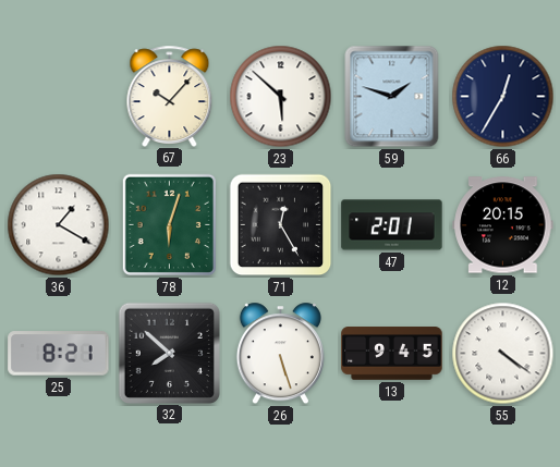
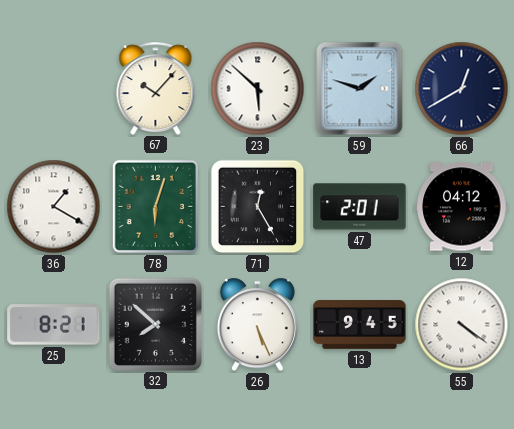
66: 12:35 -> 12:40
12: 20:15 -> 04:12
26: 5:27 -> 5:26
